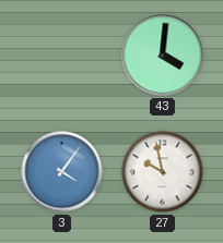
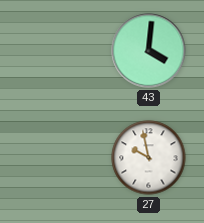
3: 4:06 -> none
